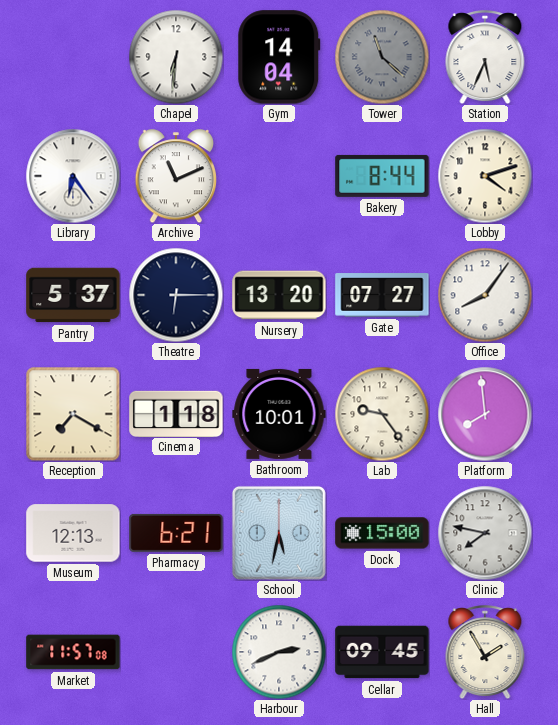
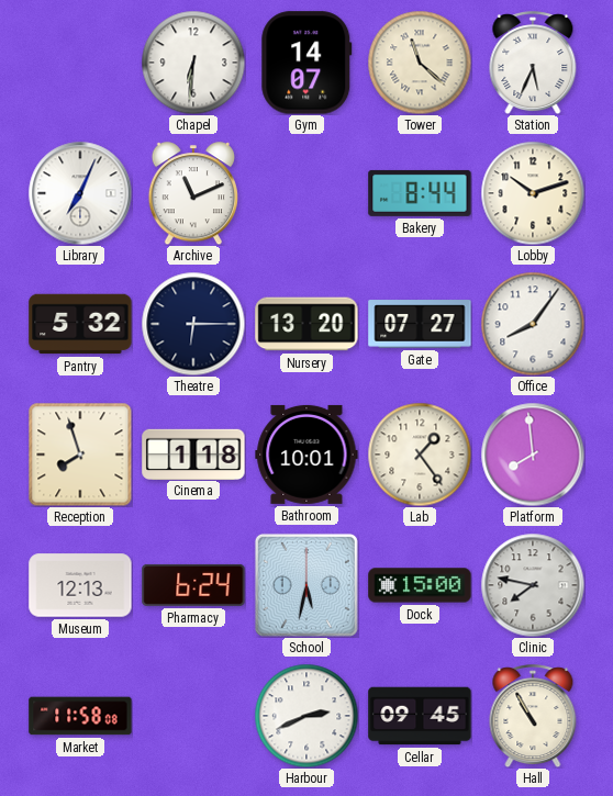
Gym: 14:04 -> 14:07
Tower dial: grey -> cream
Library: 6:24 -> 7:04
Lobby: 4:12 -> 10:12
Pantry: 5:37 -> 5:32
Reception: 7:20 -> 7:57
Lab: 9:24 -> 1:24
Pharmacy: 6:21 -> 6:24
Market: 11:57 -> 11:58
Hall: 1:55 -> 10:55
